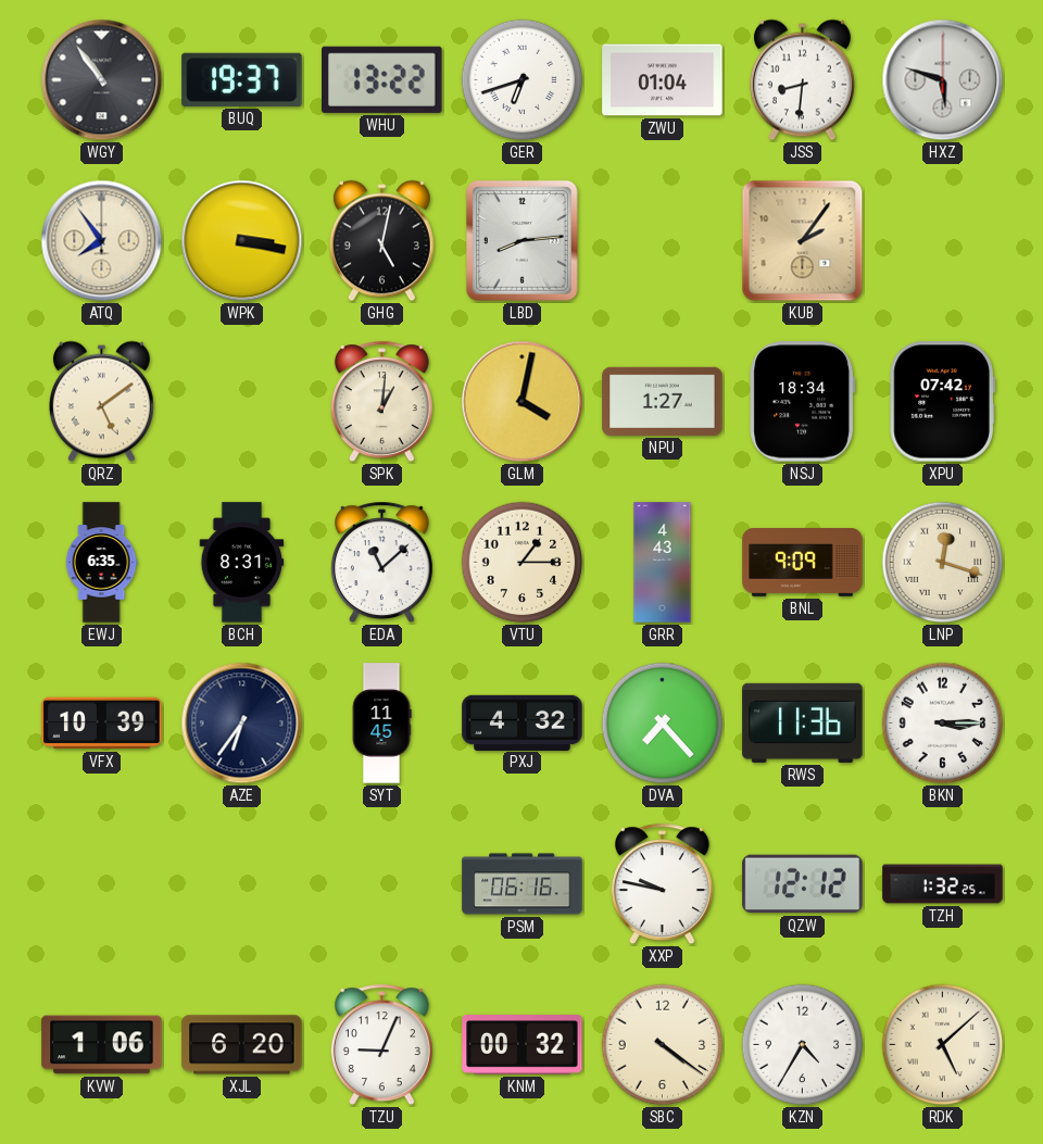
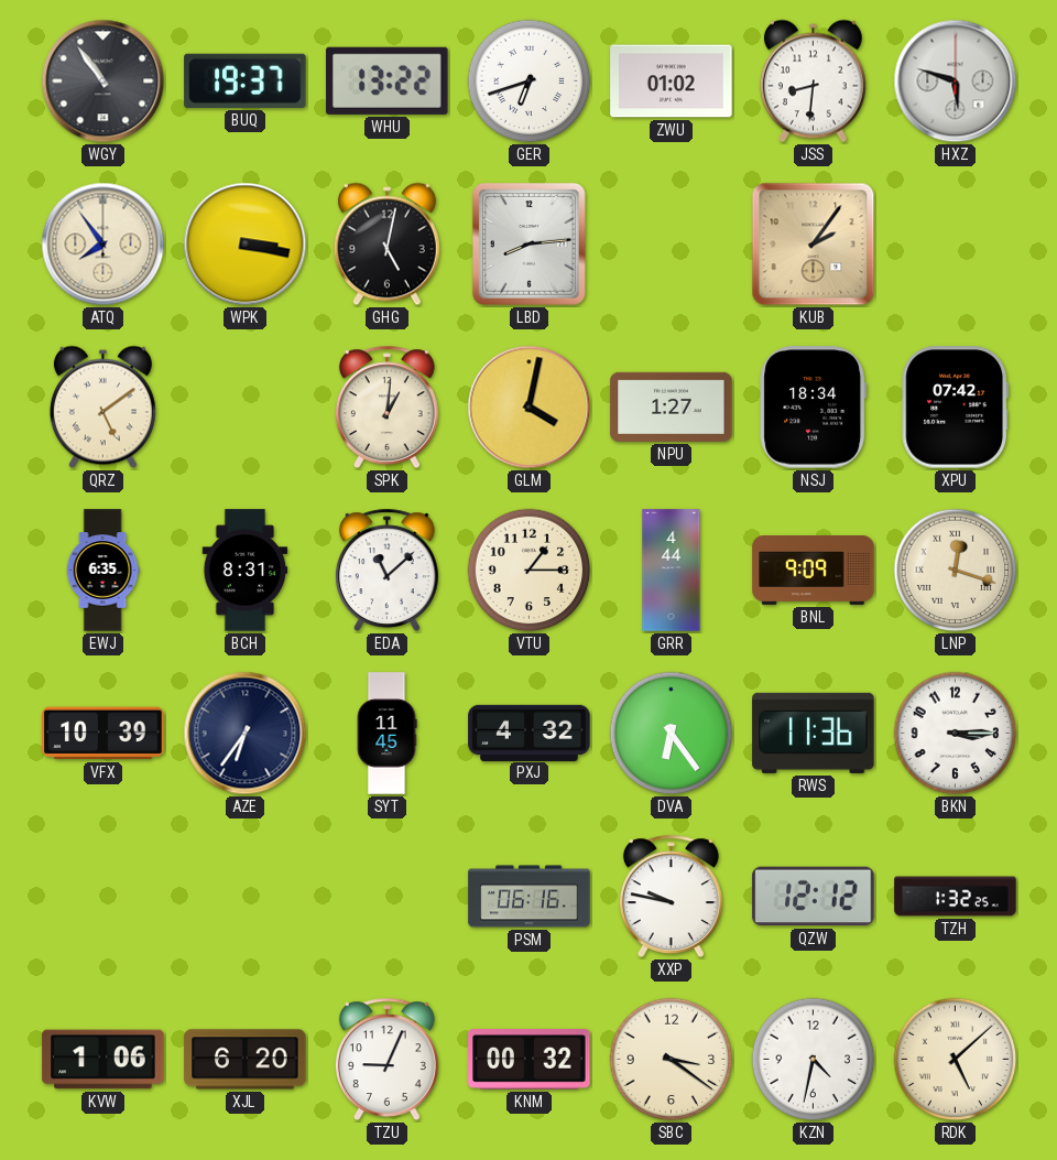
ZWU: 01:04 -> 01:02
GRR: 4:43 -> 4:44
DVA: 7:23 -> 6:24
SBC: 4:21 -> 3:21
KZN: 4:35 -> 4:32
